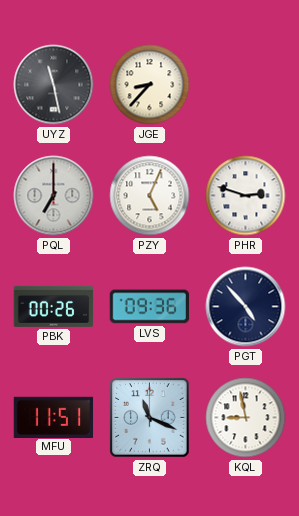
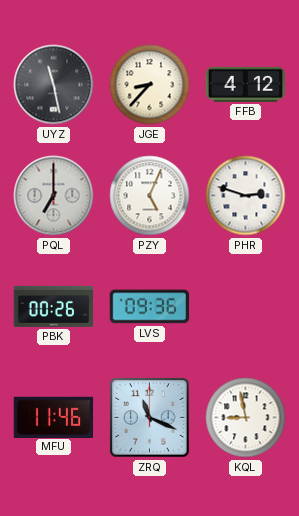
FFB: none -> 4:12
PGT: 4:53 -> none
MFU: 11:51 -> 11:46
